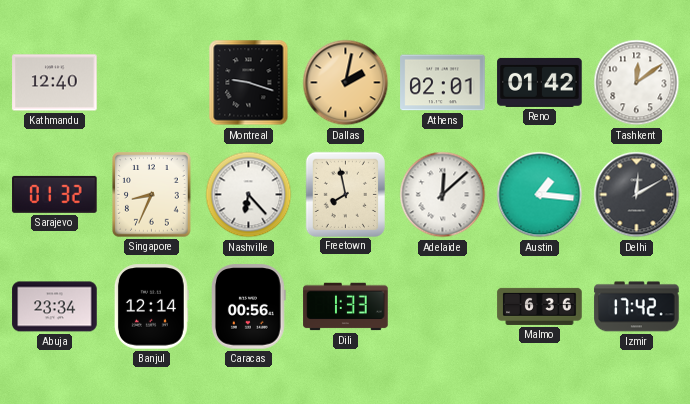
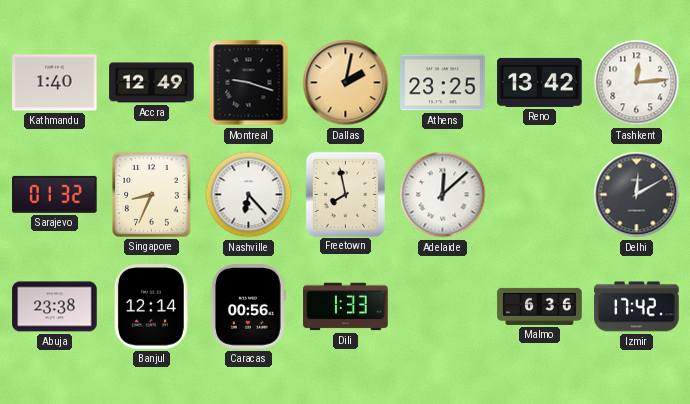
Kathmandu: 12:40 -> 1:40
Accra: none -> 12:49
Athens: 02:01 -> 23:25
Reno: 01:42 -> 13:42
Tashkent: 12:09 -> 12:14
Austin: 1:16 -> none
Abuja: 23:34 -> 23:38
